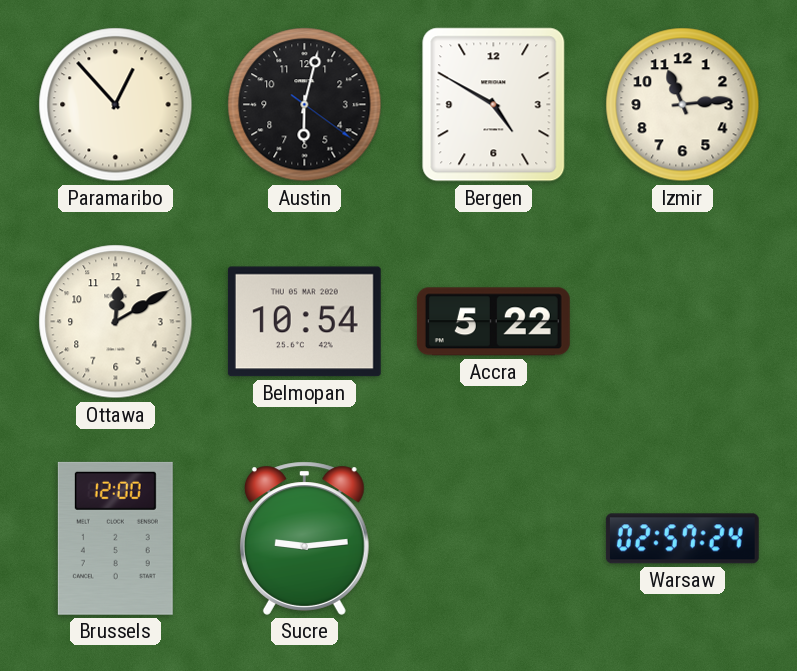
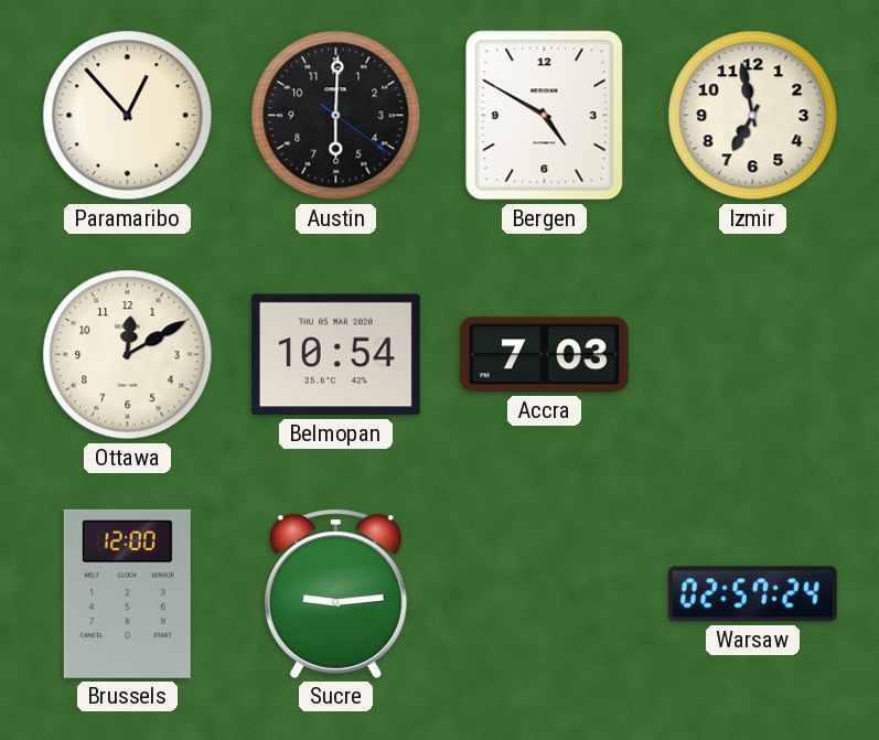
Austin: 6:02 -> 6:00
Izmir: 11:14 -> 6:58
Accra: 5:22 -> 7:03
